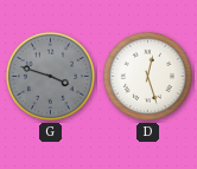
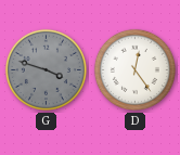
D: 12:27 -> 12:24
